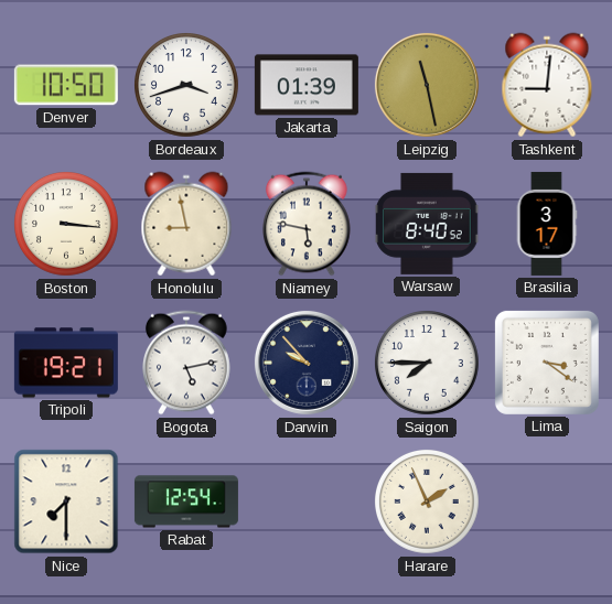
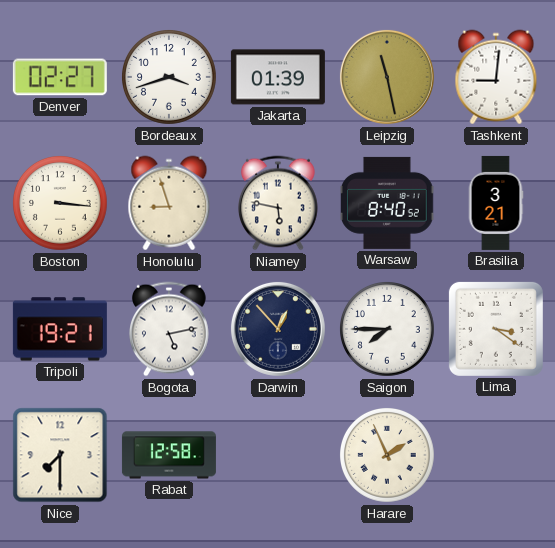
Denver: 10:50 -> 02:27
Honolulu: 8:58 -> 8:57
Brasilia: 3:17 -> 3:21
Darwin: 9:53 -> 12:53
Rabat: 12:54 -> 12:58
